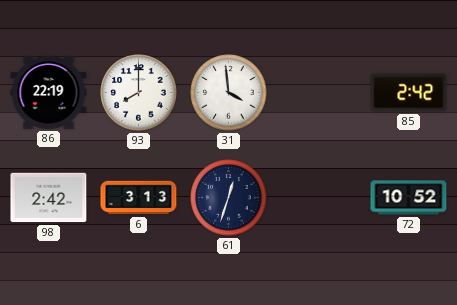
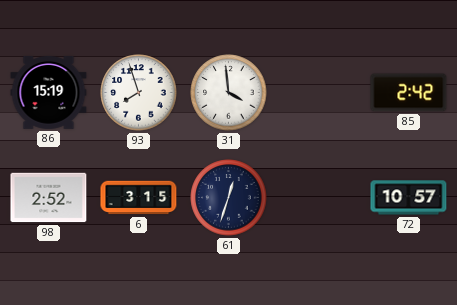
86: 22:19 -> 15:19
93: 8:00 -> 7:57
98: 2:42 -> 2:52
6: 3:13 -> 3:15
72: 10:52 -> 10:57
